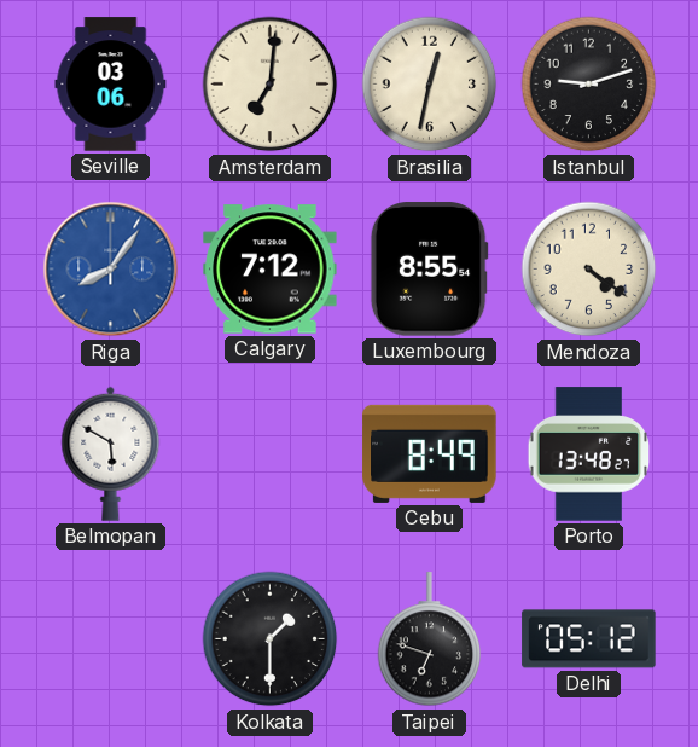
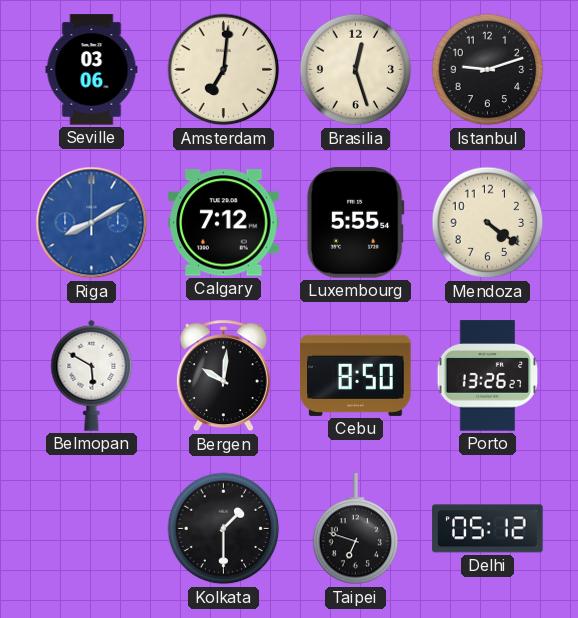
Brasilia: 12:32 -> 12:27
Riga: 8:06 -> 8:10
Luxembourg: 8:55 -> 5:55
Bergen: none -> 10:01
Cebu: 8:49 -> 8:50
Porto: 13:48 -> 13:26
